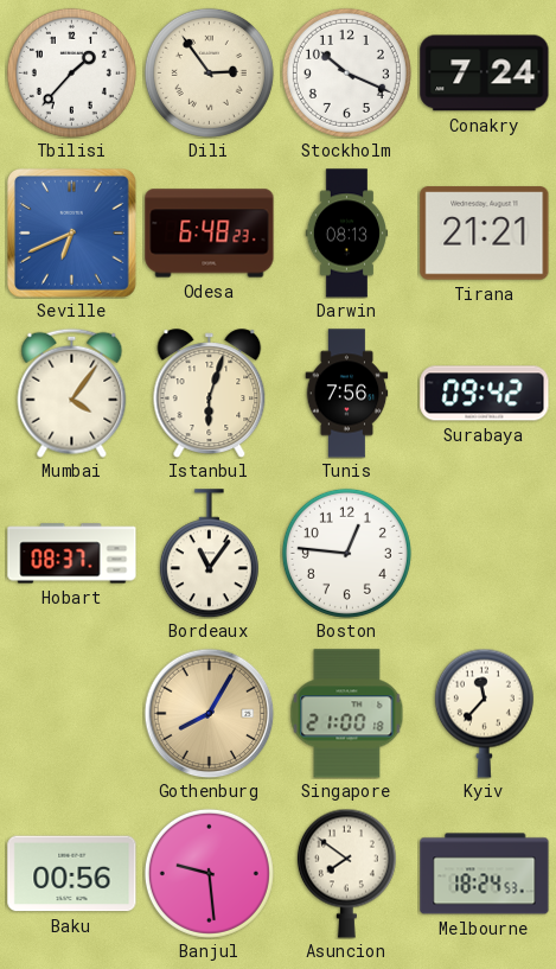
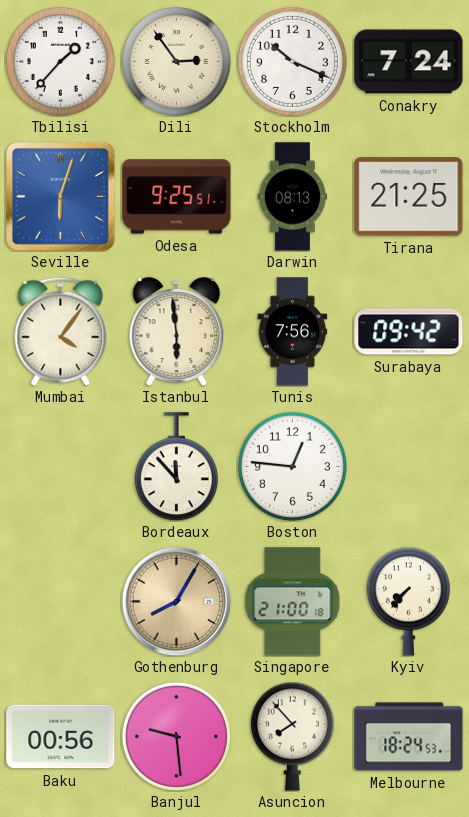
Seville: 6:41 -> 6:03
Odesa: 6:48 -> 9:25
Tirana: 21:21 -> 21:25
Istanbul: 6:03 -> 5:59
Hobart: 08:37 -> none
Bordeaux: 11:06 -> 11:53
Kyiv: 11:37 -> 7:37
Asuncion: 7:51 -> 7:53
